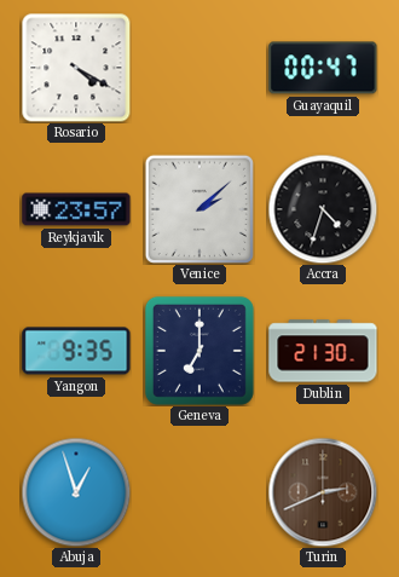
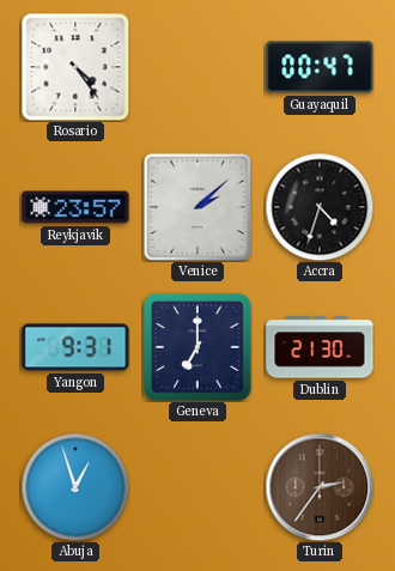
Rosario: 4:20 -> 4:24
Yangon: 9:35 -> 9:31
Turin: 2:41 -> 2:36
